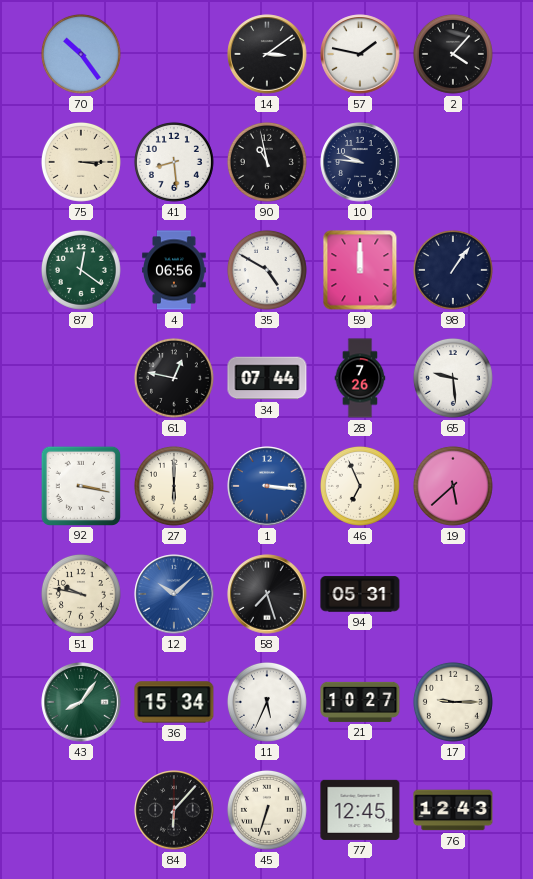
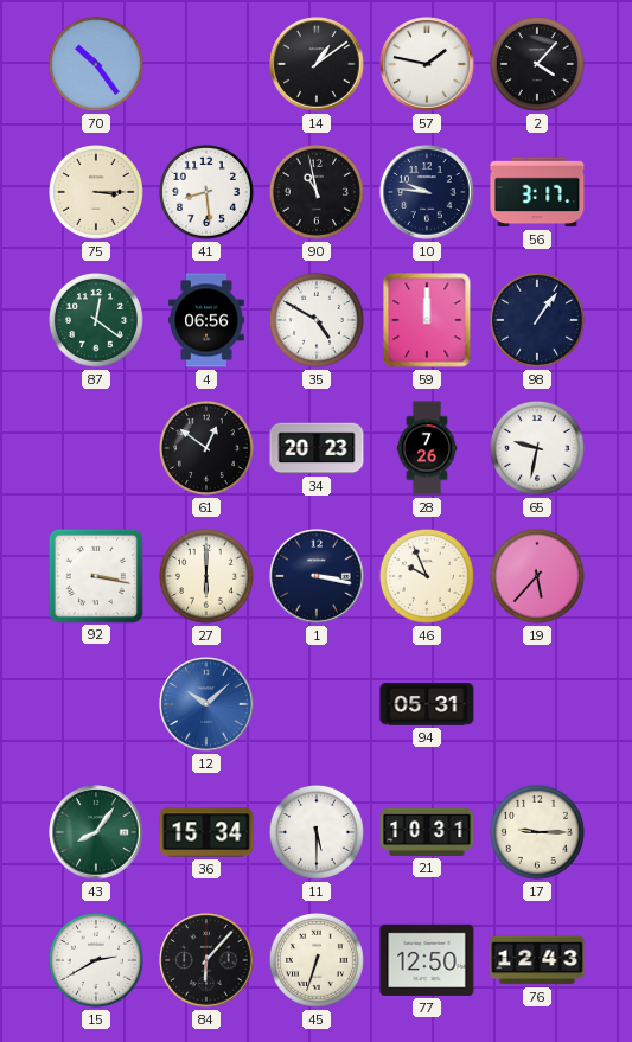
14: 3:09 -> 1:09
56: none -> 3:17
61: 12:47 -> 12:51
34: 07:44 -> 20:23
65: 9:29 -> 9:32
1: 3:16 -> 3:17
1 dial: blue -> navy
46: 6:56 -> 9:56
19: 5:38 -> 5:37
51: 9:47 -> none
58: 7:27 -> none
11: 5:34 -> 5:30
21: 10:27 -> 10:31
15: none -> 2:40
77: 12:45 -> 12:50
